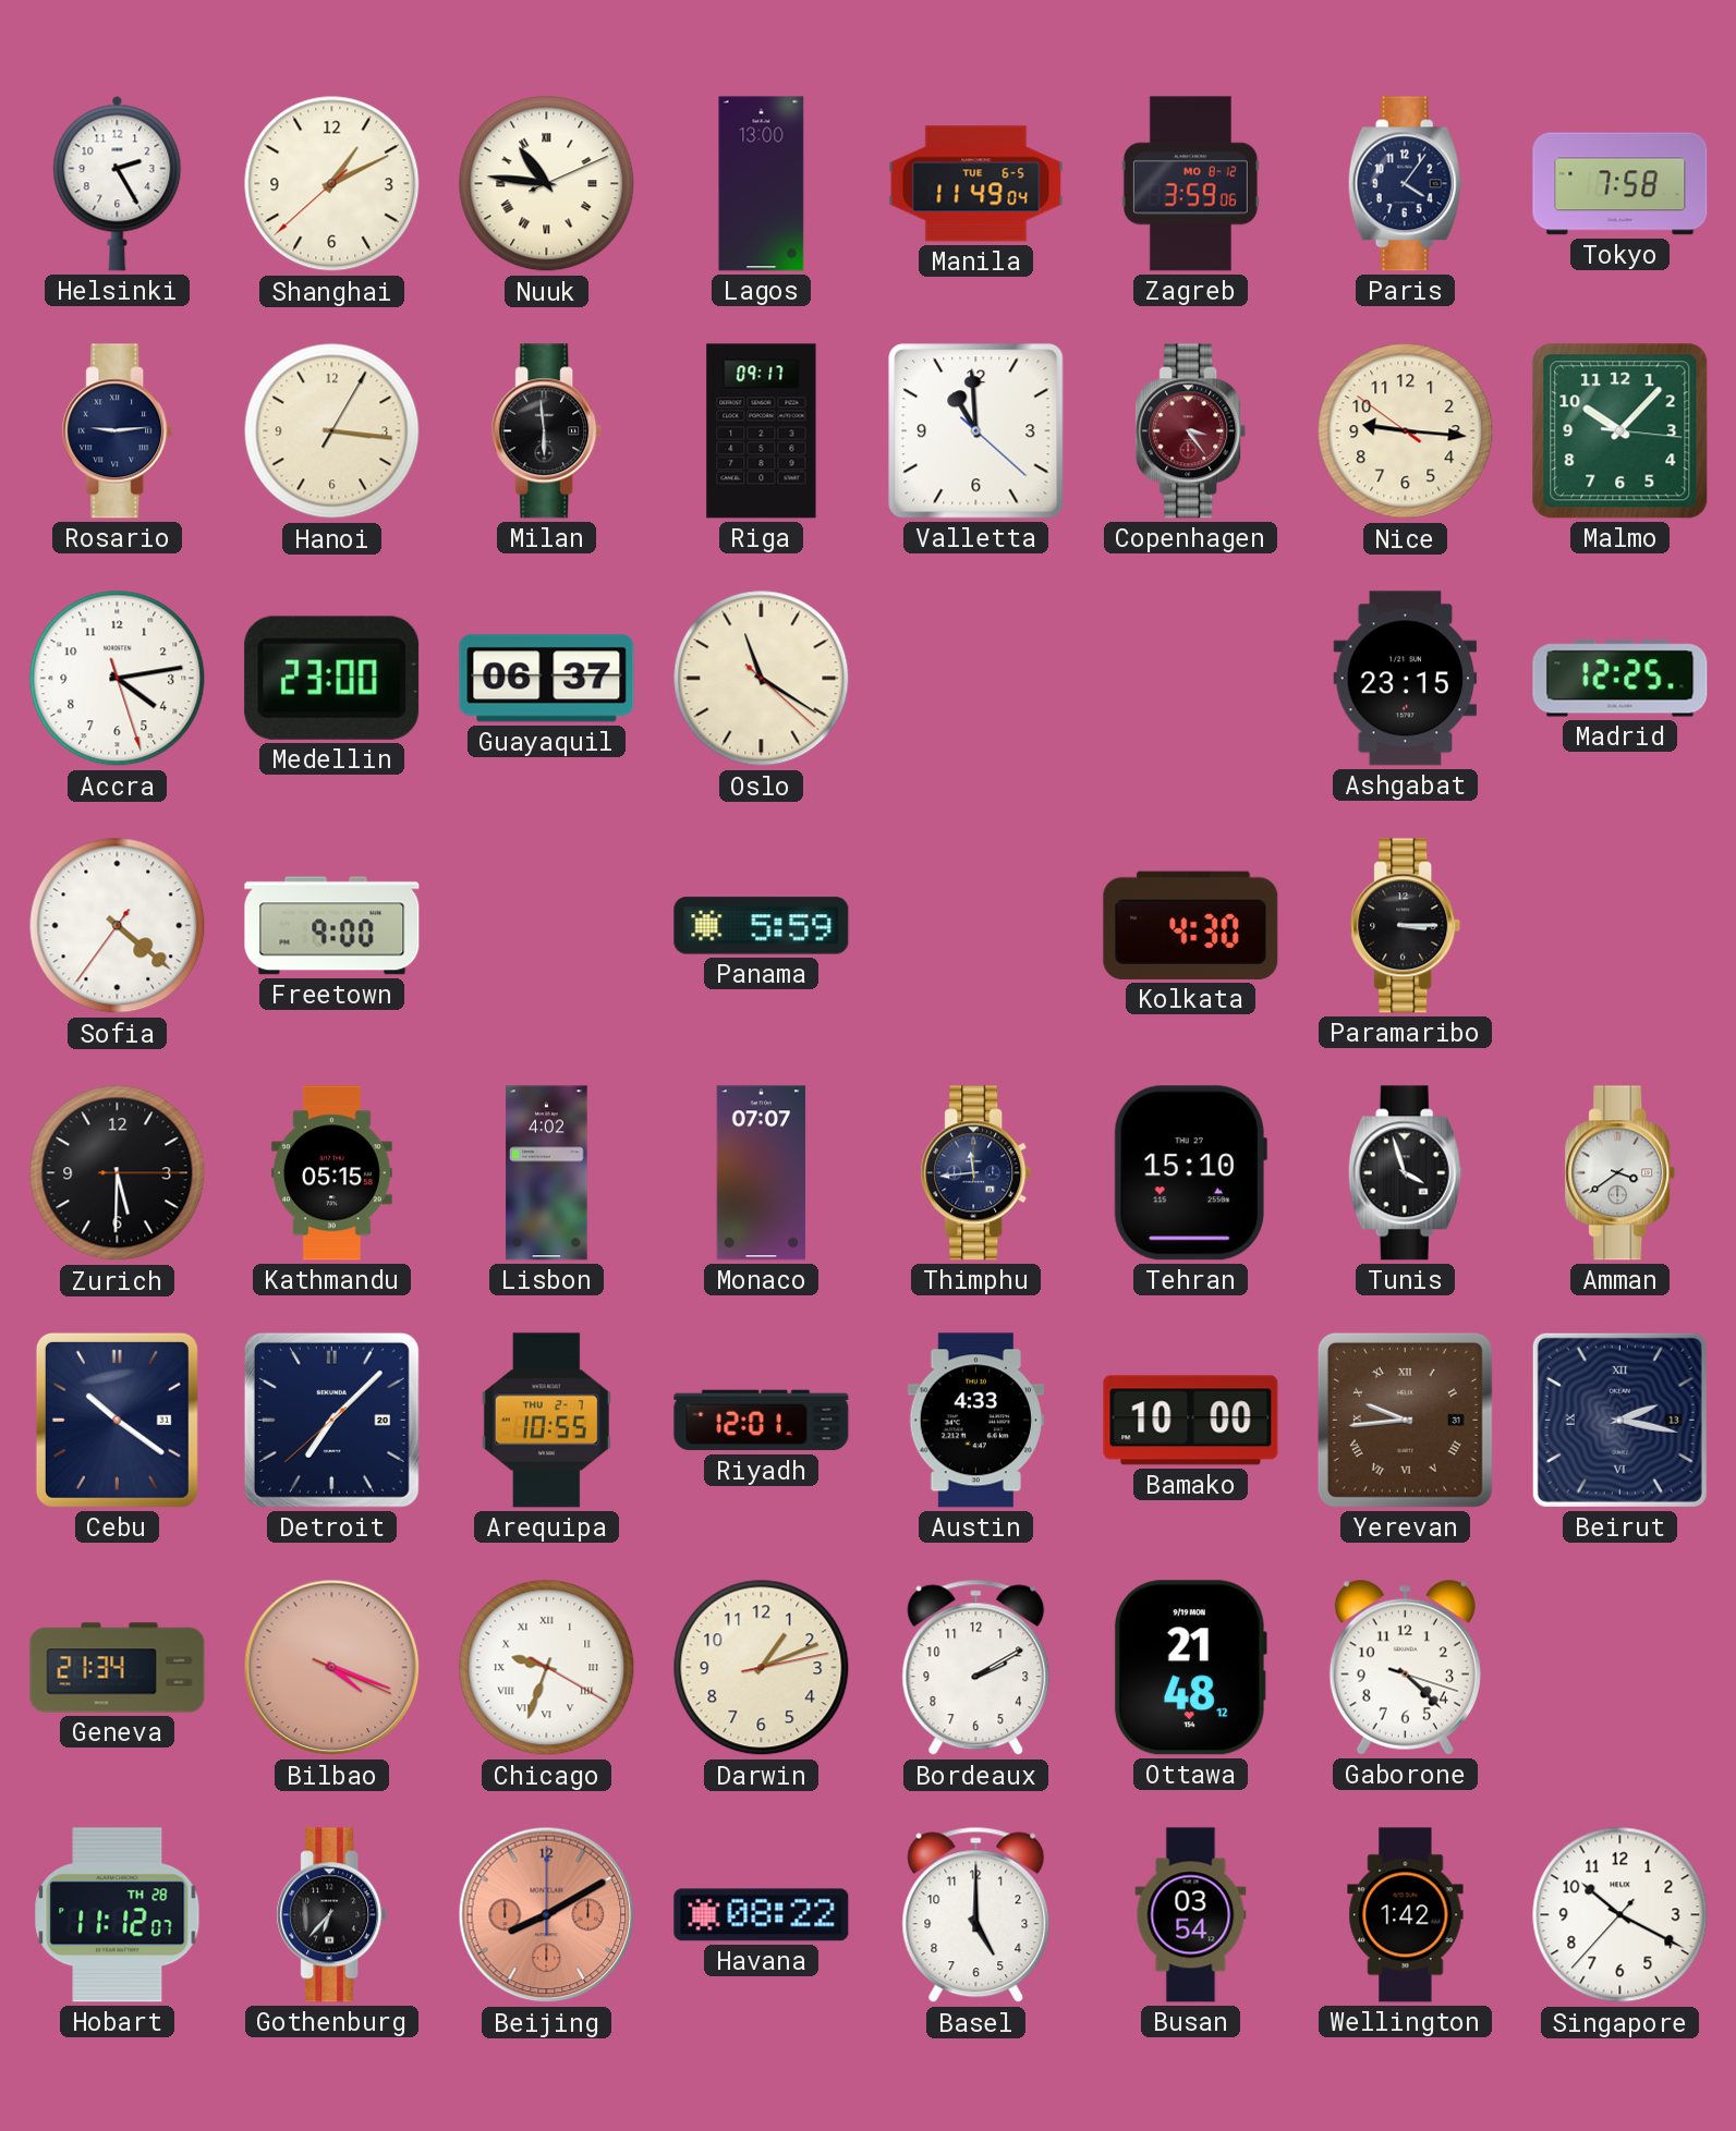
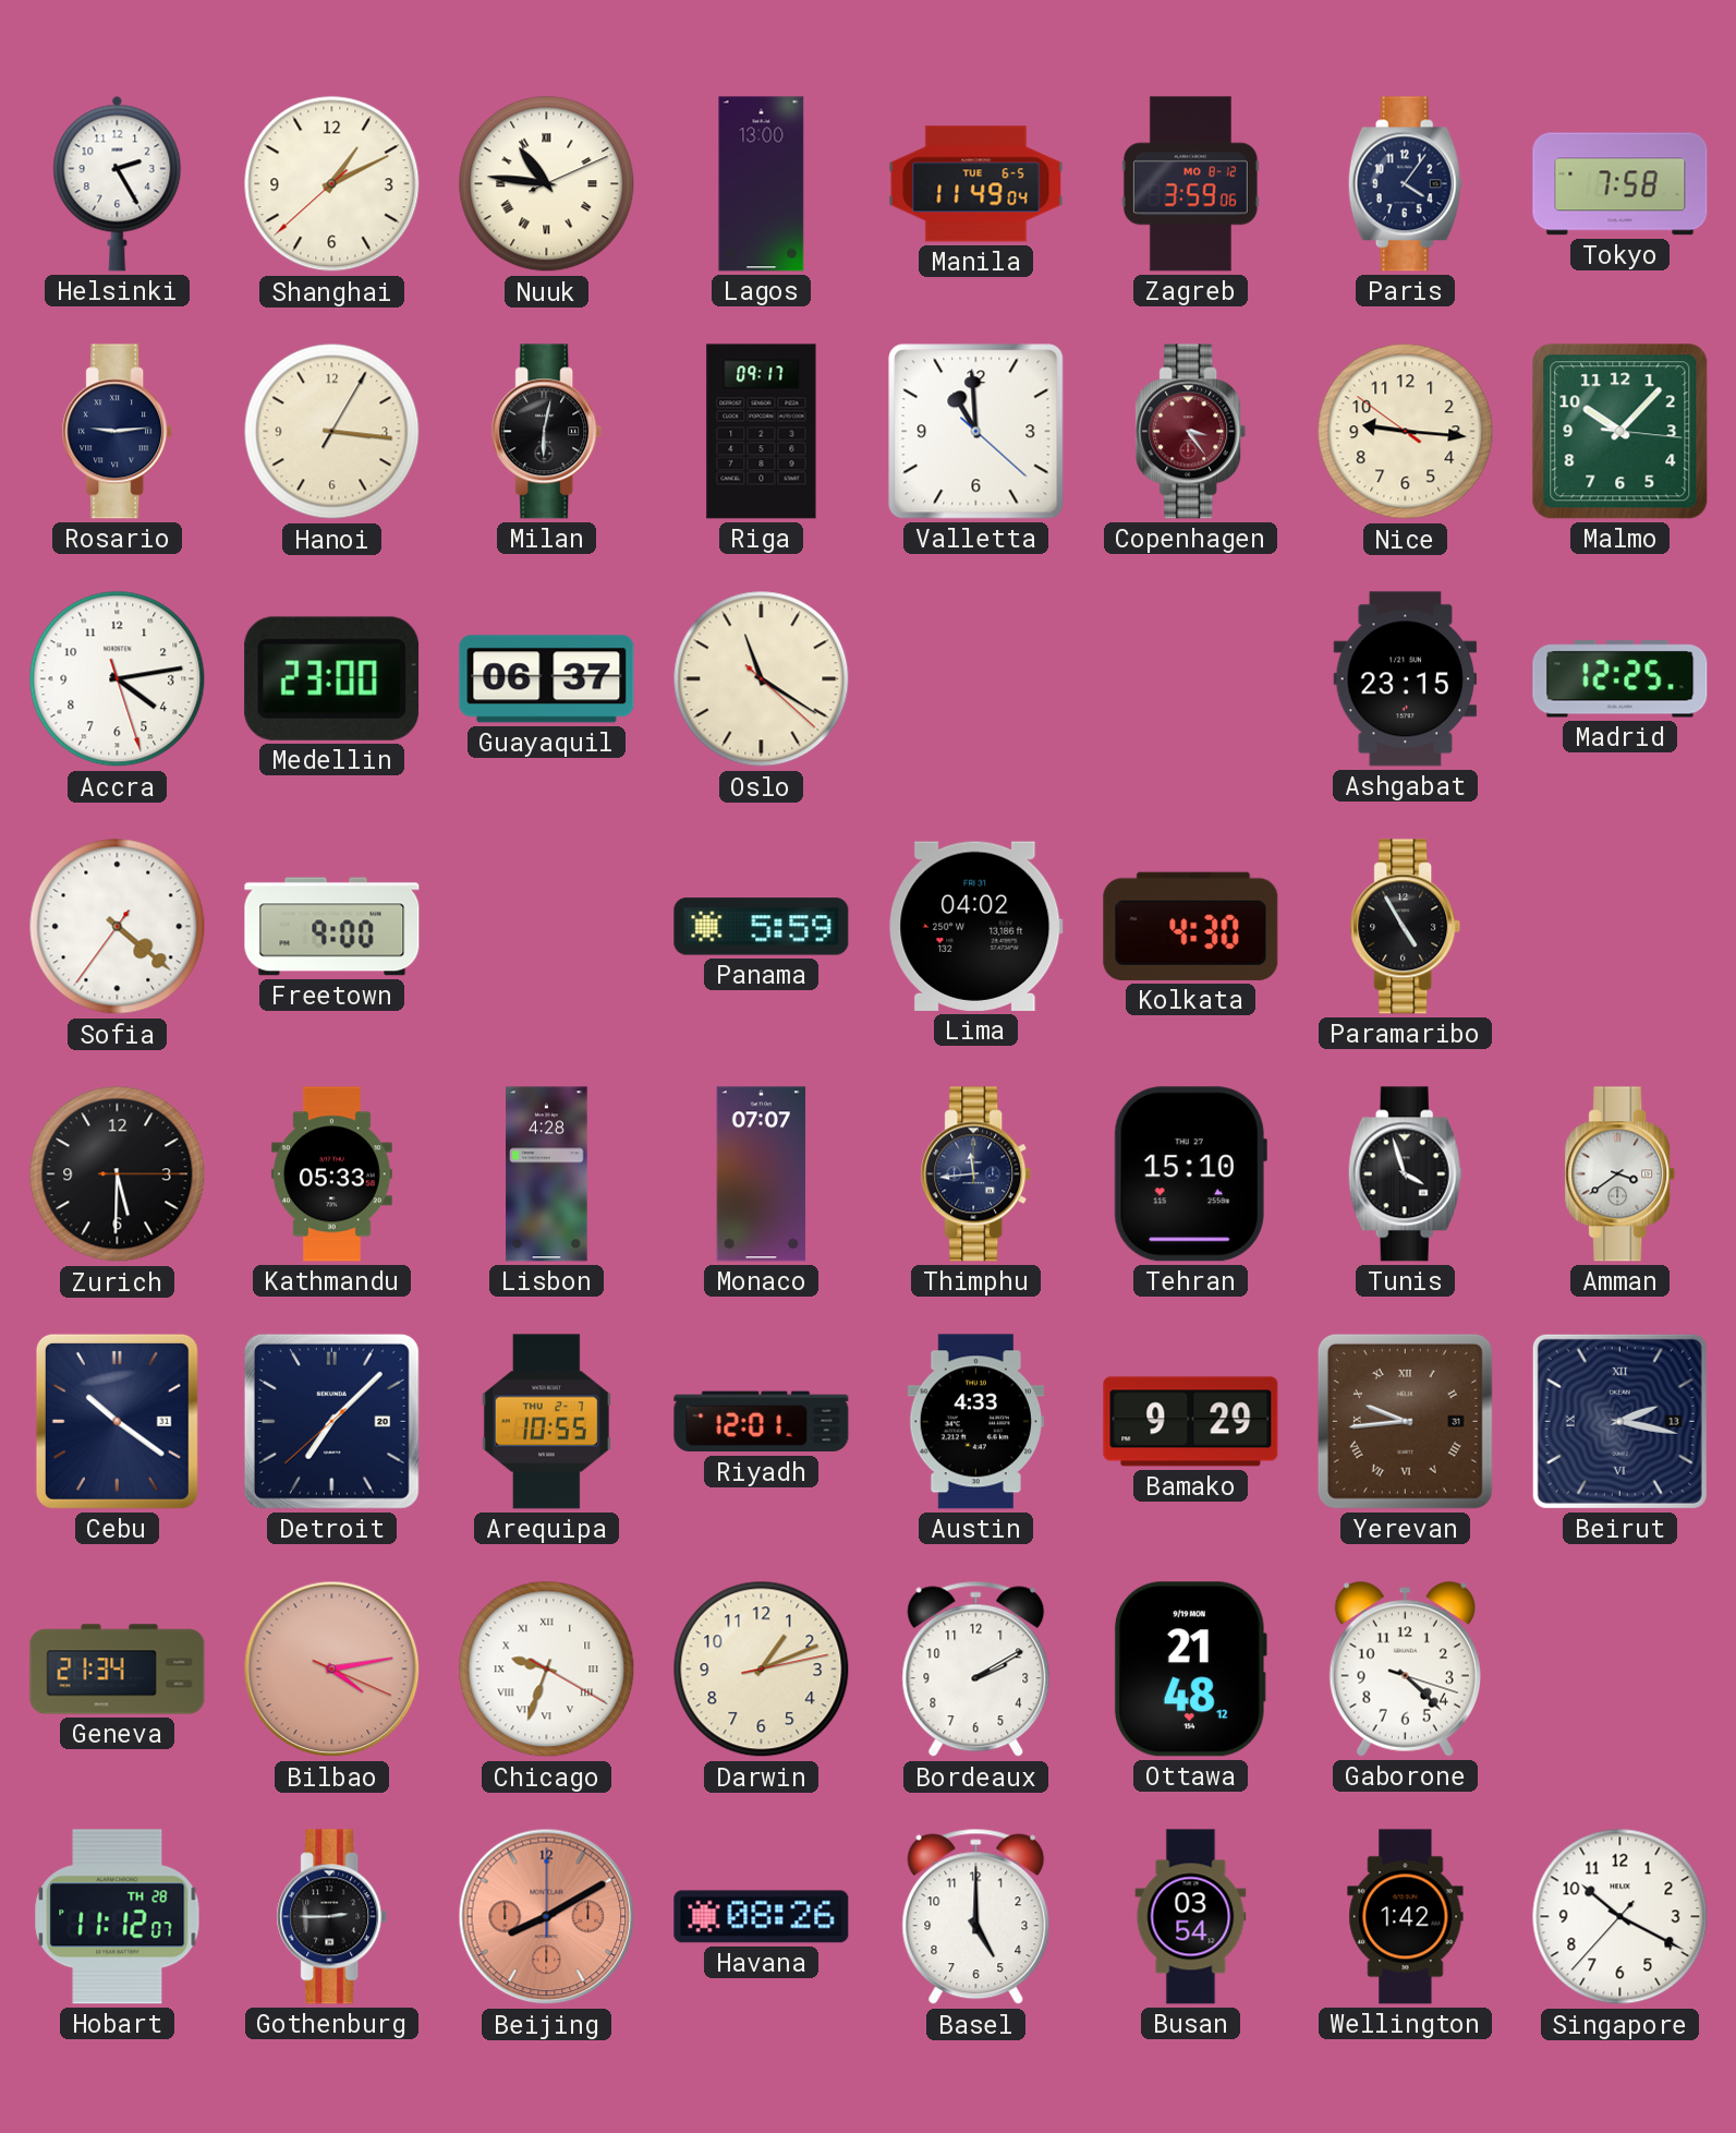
Milan: 5:59 -> 6:02
Lima: none -> 04:02
Paramaribo: 3:15 -> 4:55
Kathmandu: 05:15 -> 05:33
Lisbon: 4:02 -> 4:28
Bamako: 10:00 -> 9:29
Bilbao: 4:18 -> 4:13
Gothenburg: 6:37 -> 2:45
Havana: 08:22 -> 08:26
